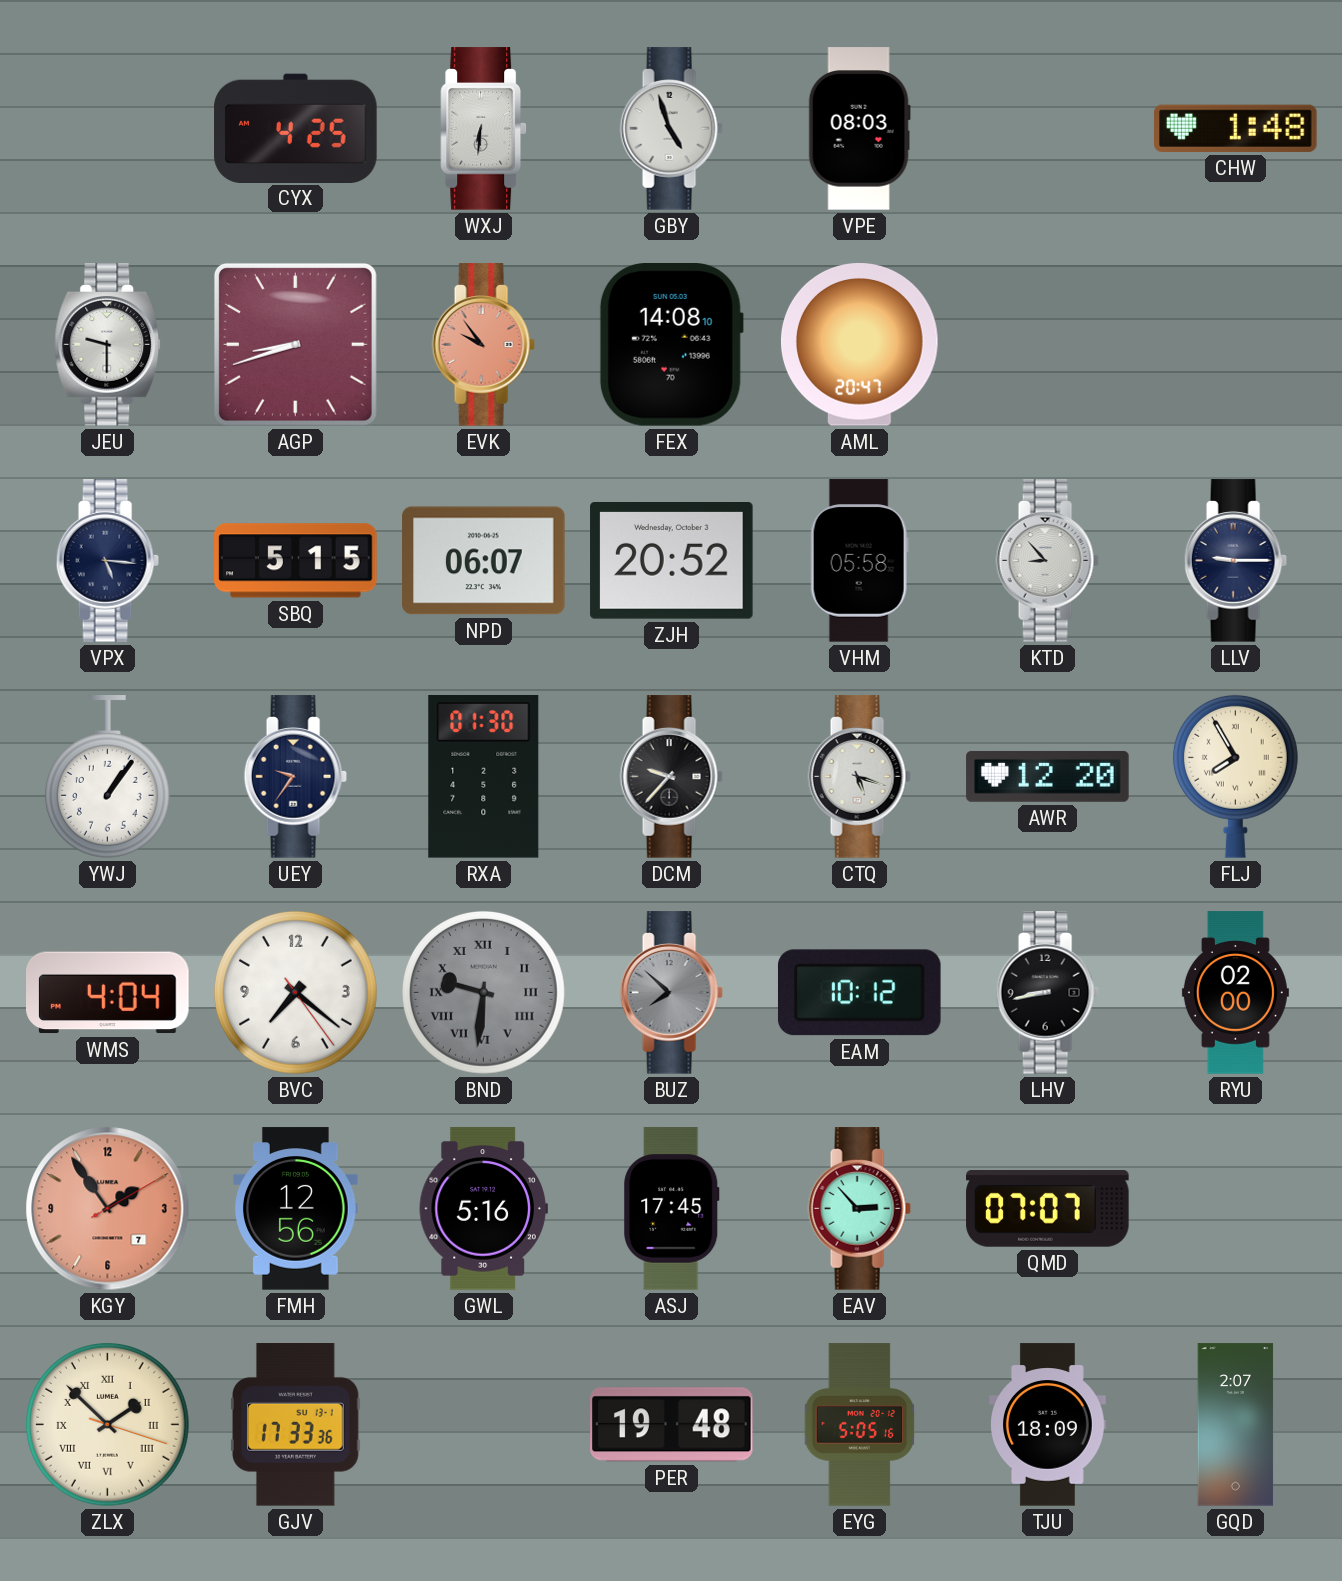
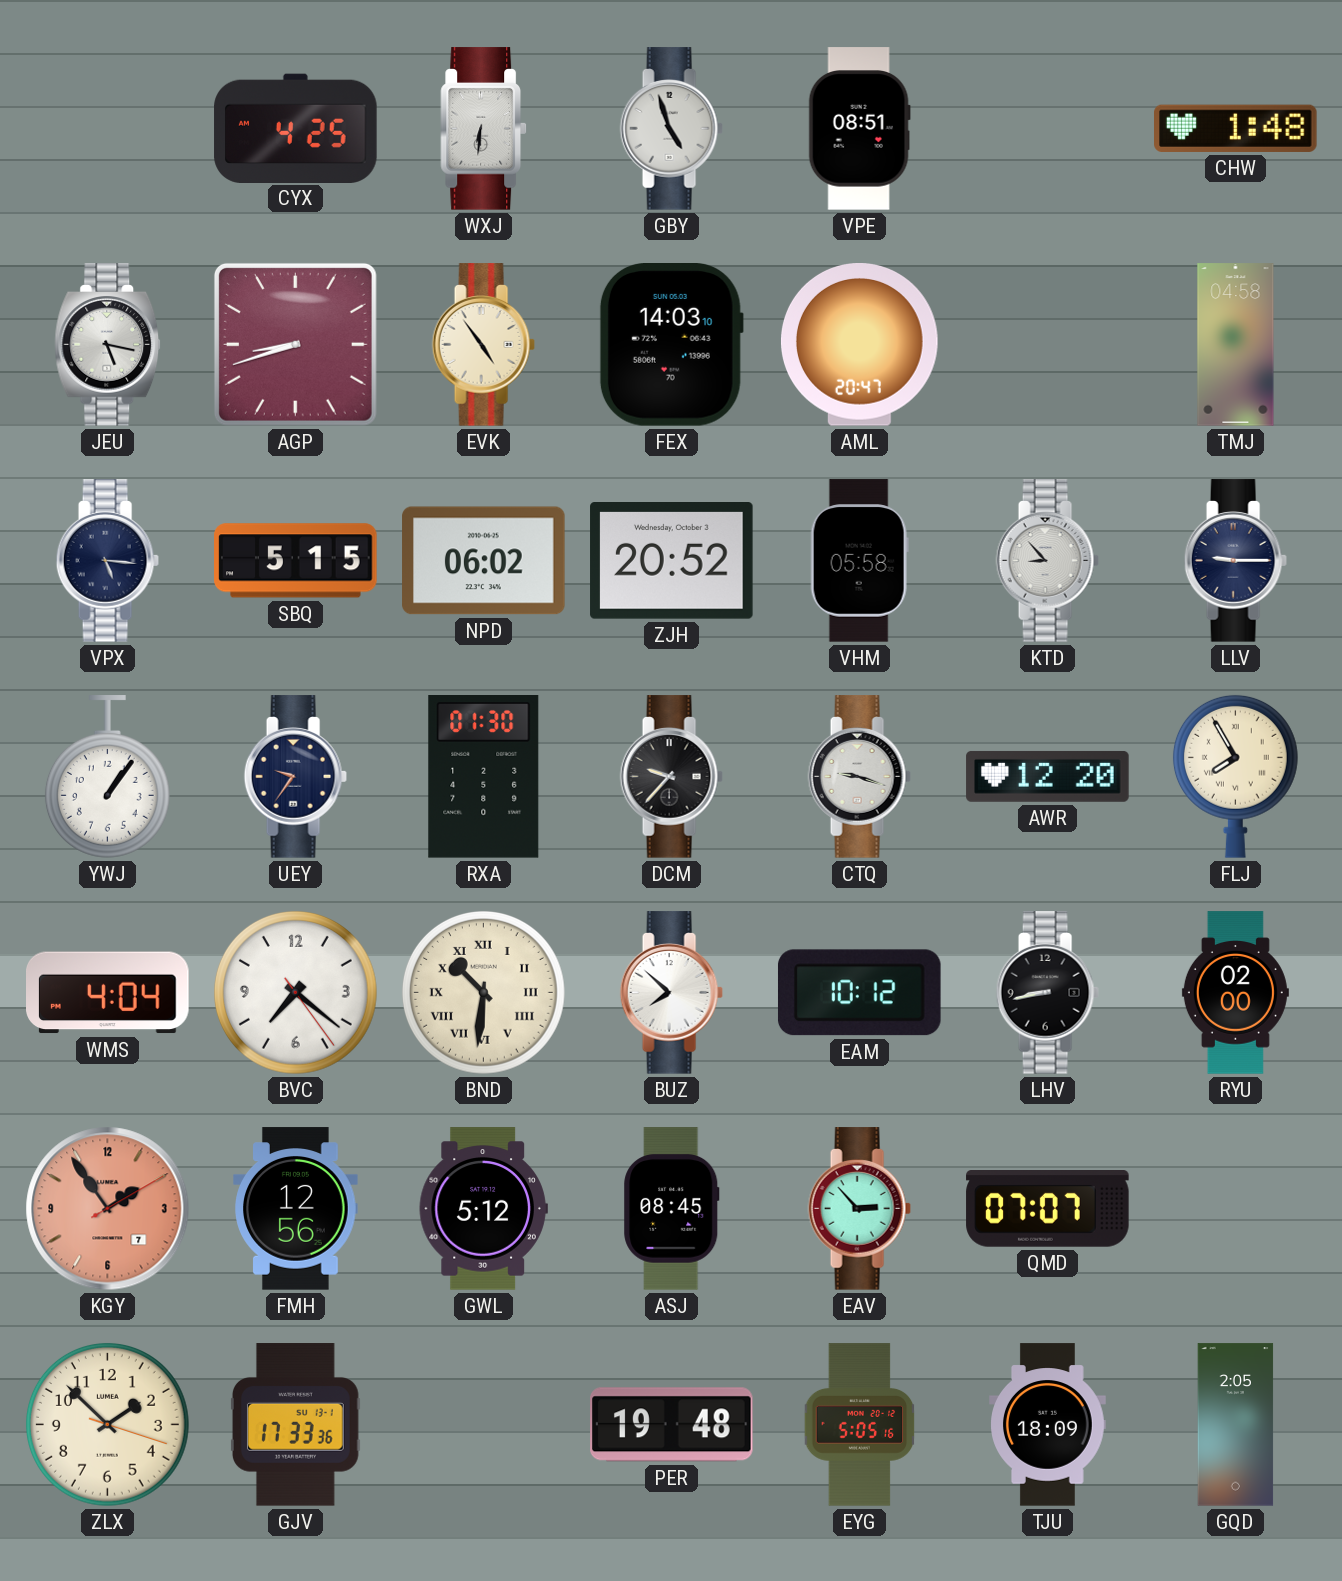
VPE: 08:03 -> 08:51
JEU: 9:30 -> 5:17
EVK: 9:54 -> 4:54
EVK dial: salmon -> cream
FEX: 14:08 -> 14:03
TMJ: none -> 04:58
NPD: 06:07 -> 06:02
CTQ: 5:18 -> 9:18
BND: 9:31 -> 10:31
BND dial: grey -> cream
BUZ dial: grey -> white
GWL: 5:16 -> 5:12
ASJ: 17:45 -> 08:45
ZLX numerals: Roman -> Arabic
GQD: 2:07 -> 2:05
